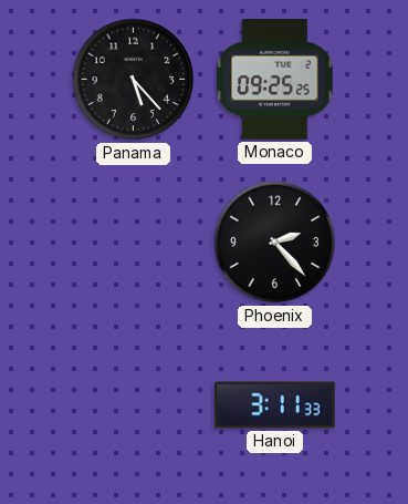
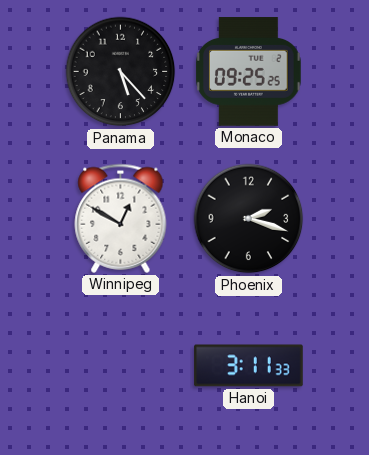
Winnipeg: none -> 12:50
Phoenix: 2:23 -> 2:18
